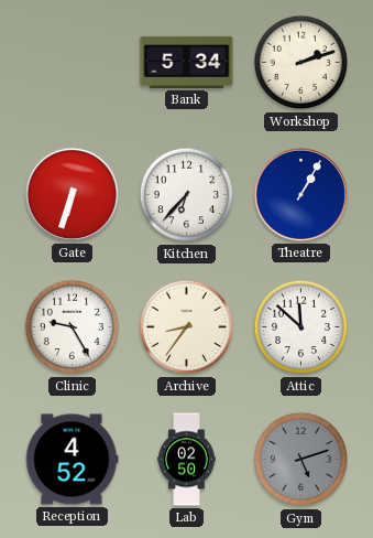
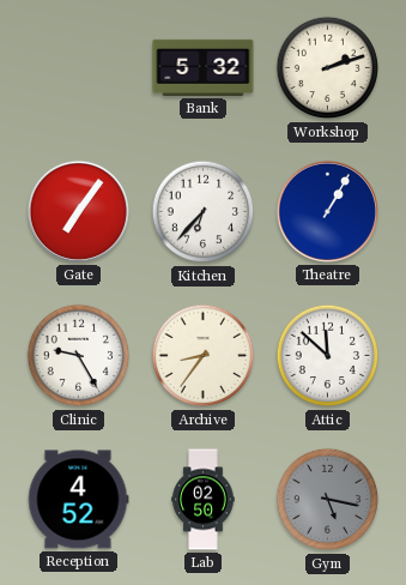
Bank: 5:34 -> 5:32
Gate: 6:33 -> 7:06
Gym: 5:12 -> 5:17
